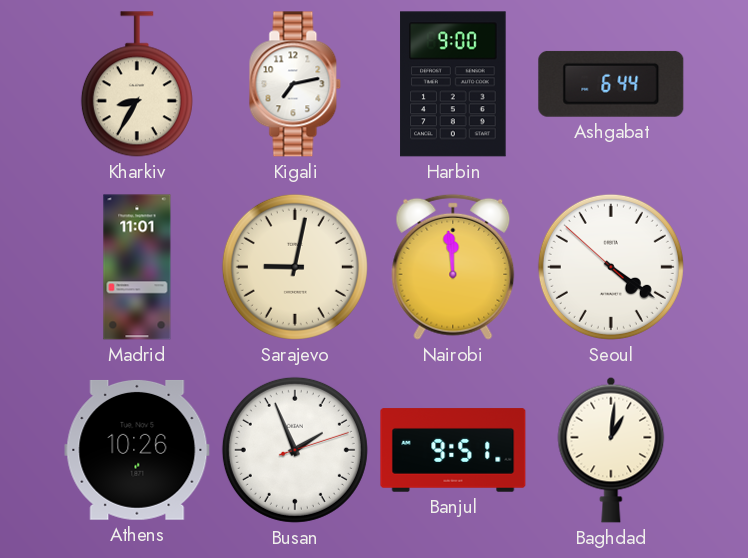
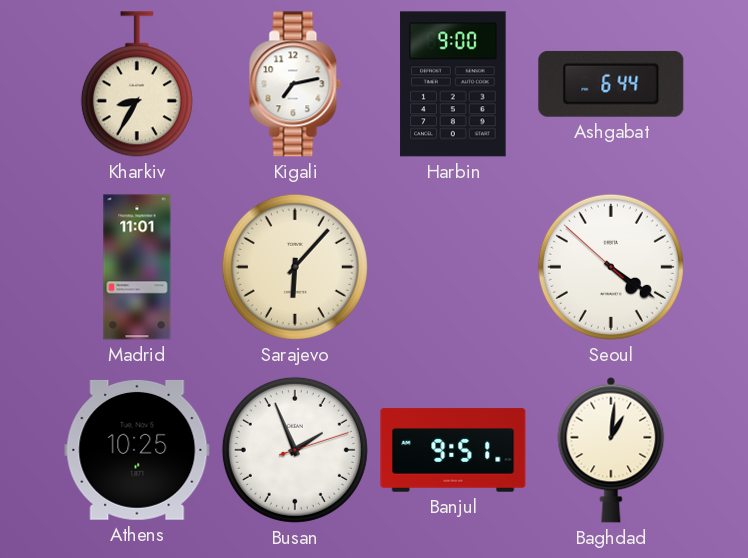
Sarajevo: 9:02 -> 6:07
Nairobi: 11:59 -> none
Athens: 10:26 -> 10:25
